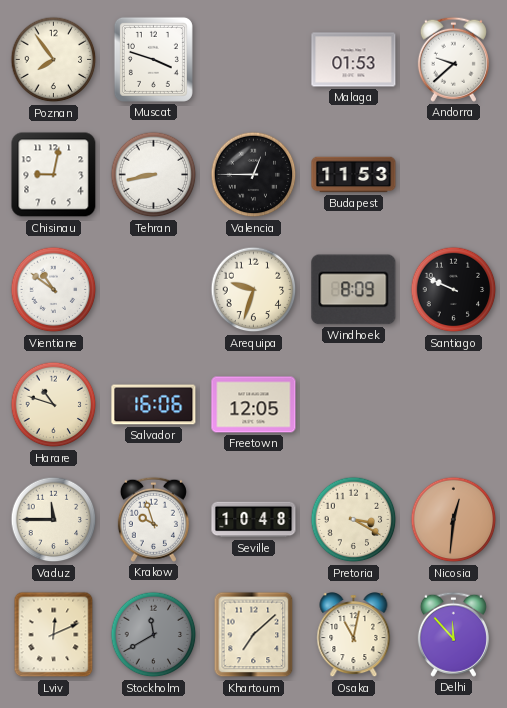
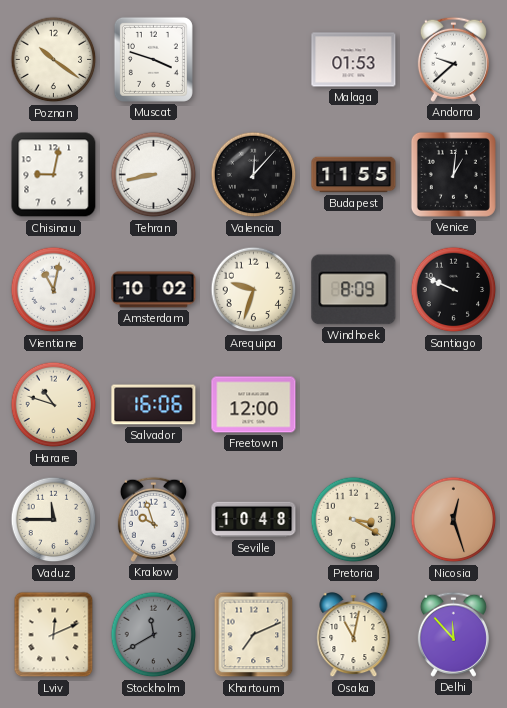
Poznan: 7:54 -> 10:21
Valencia: 12:45 -> 12:07
Budapest: 11:53 -> 11:55
Venice: none -> 1:01
Vientiane: 10:51 -> 11:02
Amsterdam: none -> 10:02
Freetown: 12:05 -> 12:00
Nicosia: 12:31 -> 12:27
Khartoum: 7:08 -> 7:11
